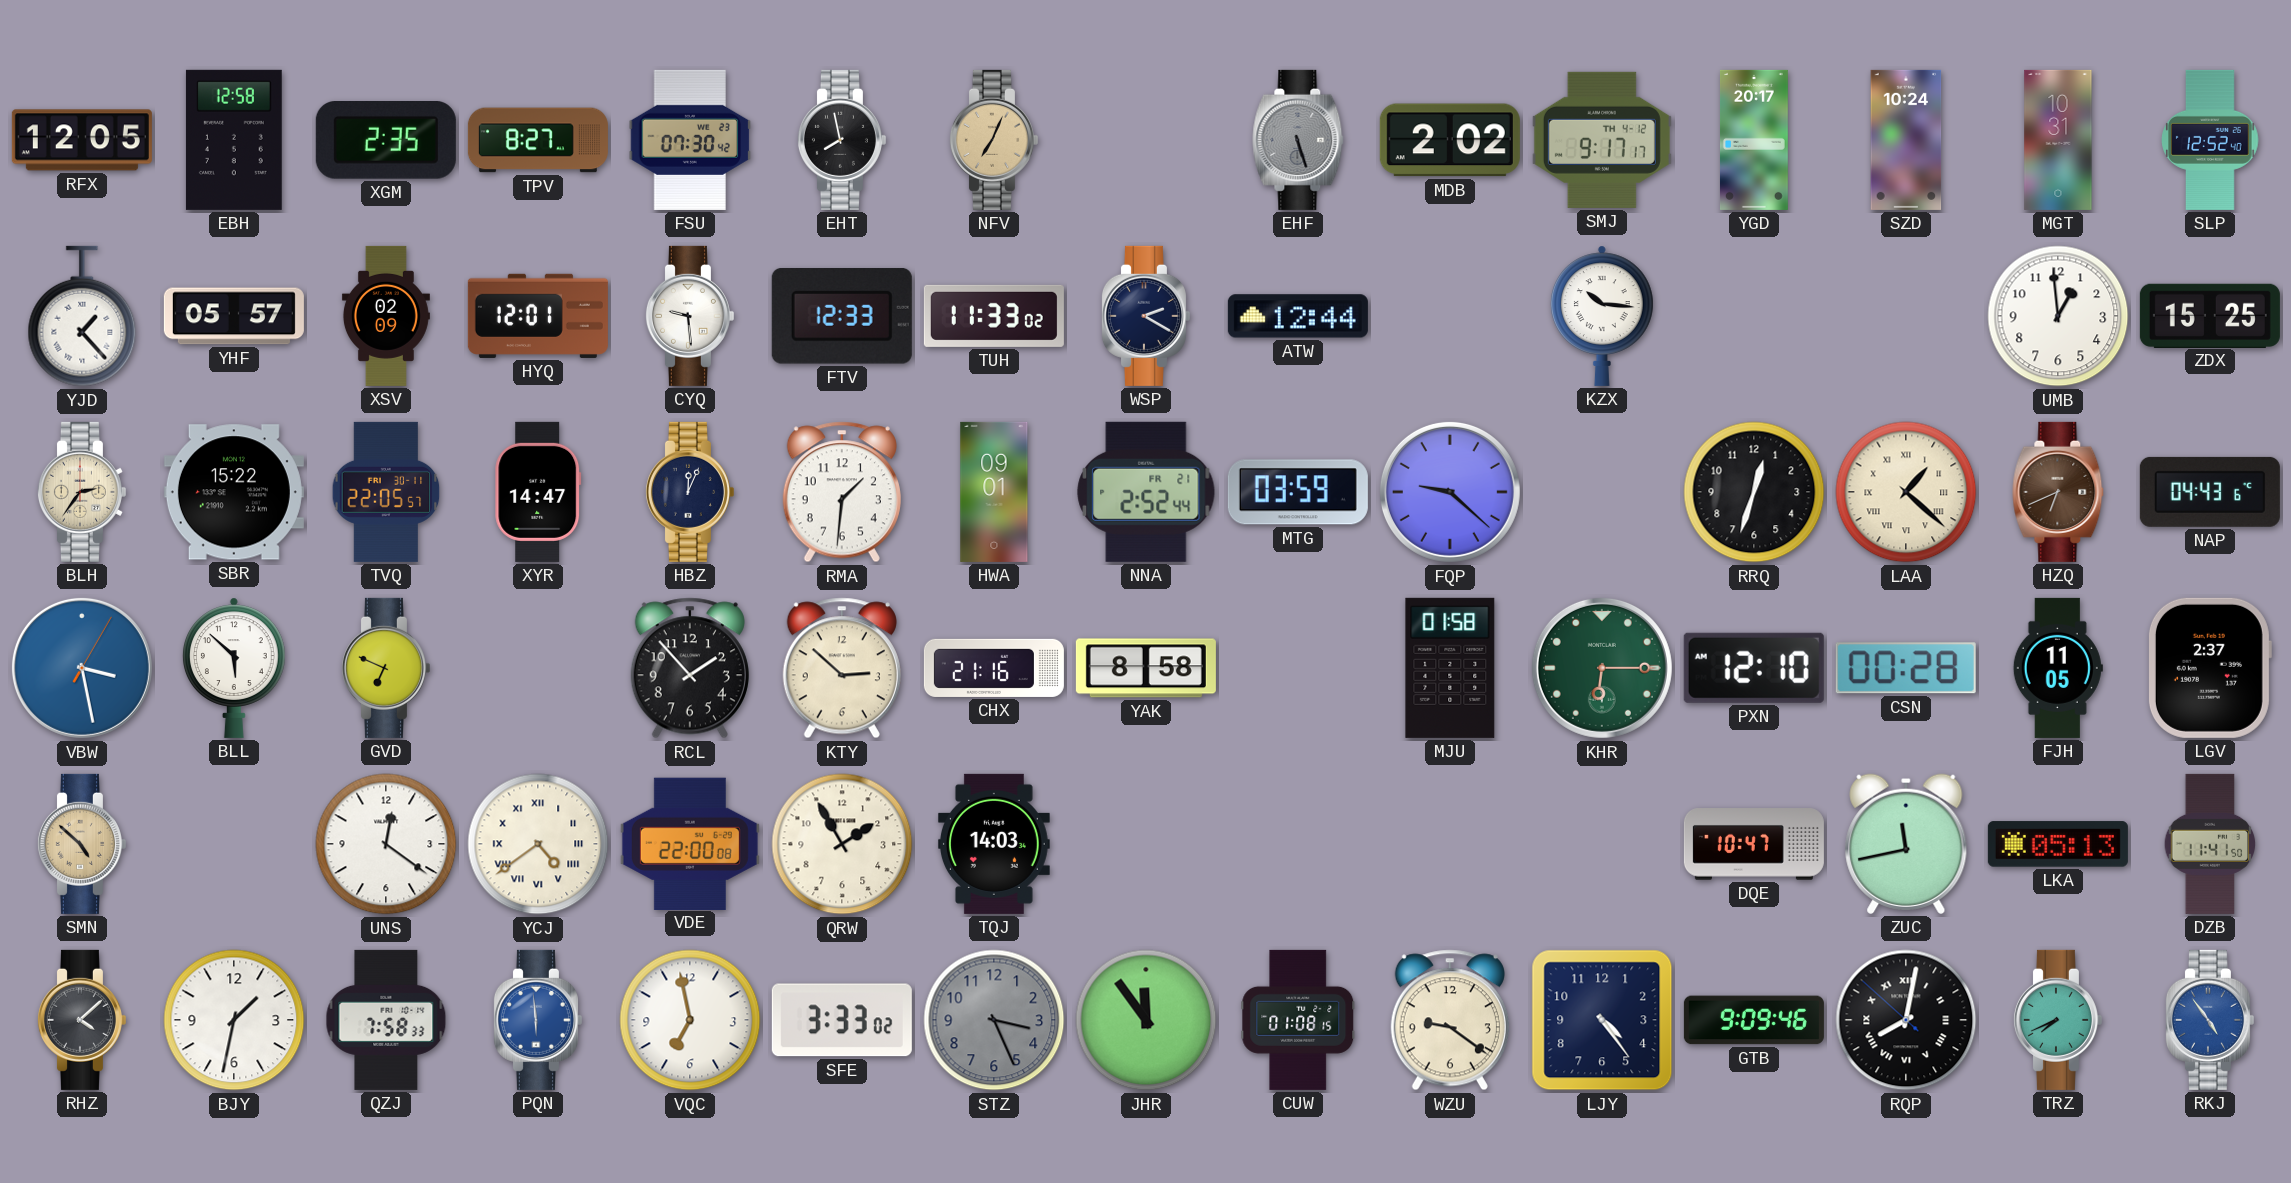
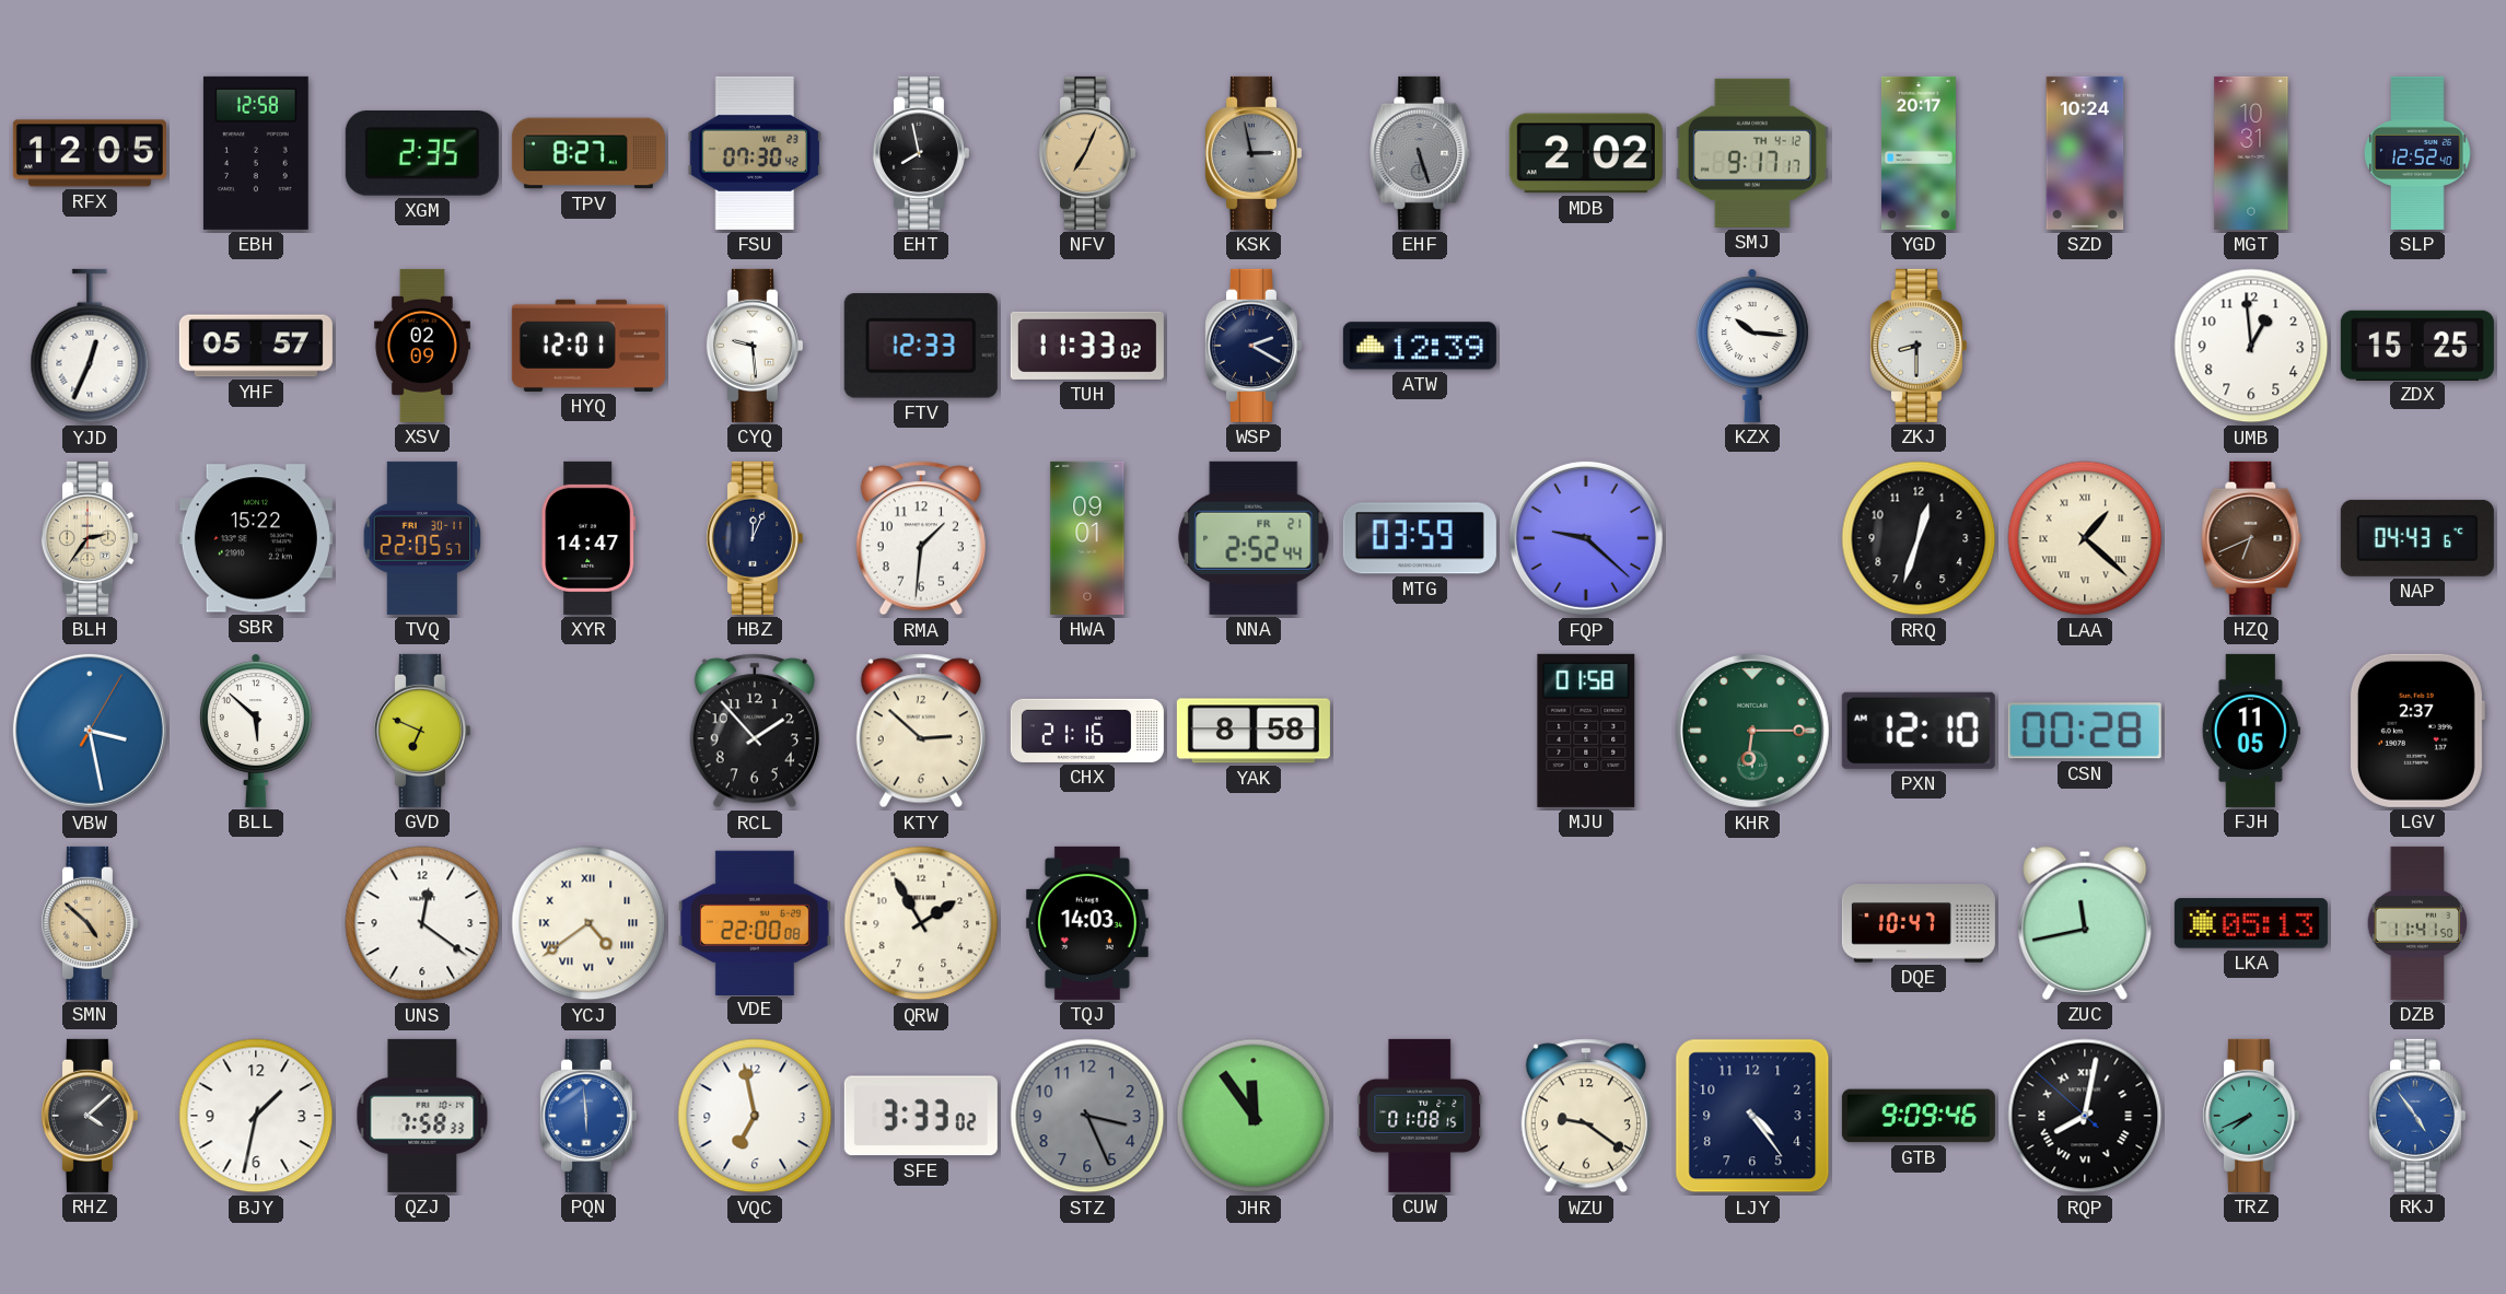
KSK: none -> 2:58
YJD: 1:23 -> 12:34
ATW: 12:44 -> 12:39
ZKJ: none -> 8:30
